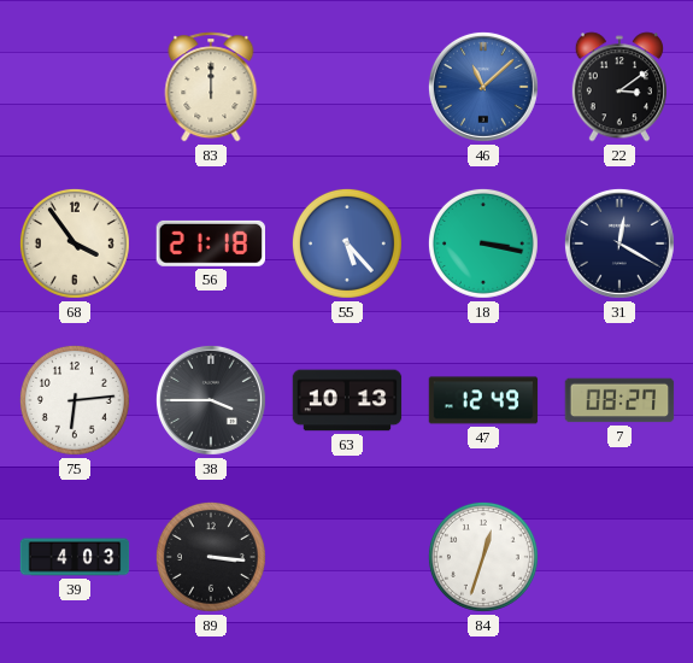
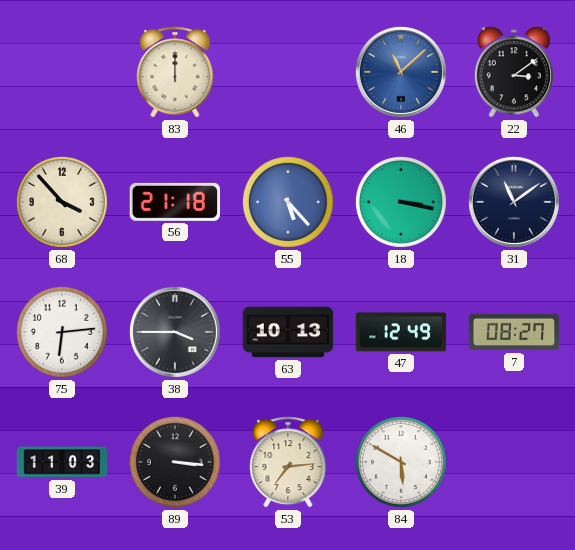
68: 3:54 -> 3:53
31: 12:20 -> 11:09
39: 4:03 -> 11:03
53: none -> 7:14
84: 12:33 -> 5:50
